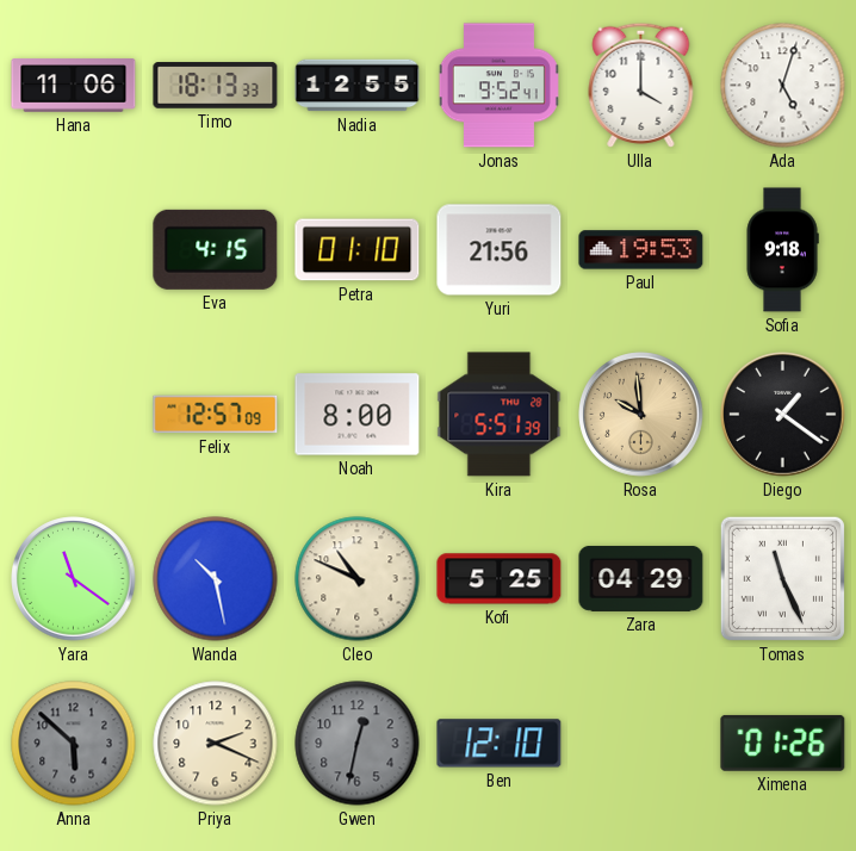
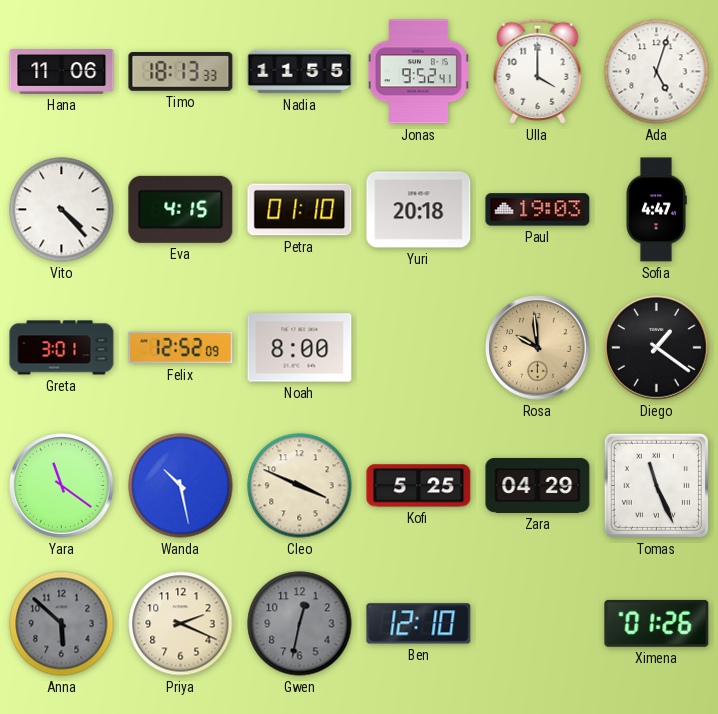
Nadia: 12:55 -> 11:55
Vito: none -> 4:23
Yuri: 21:56 -> 20:18
Paul: 19:53 -> 19:03
Sofia: 9:18 -> 4:47
Greta: none -> 3:01
Felix: 12:57 -> 12:52
Kira: 5:51 -> none
Cleo: 10:49 -> 3:49
